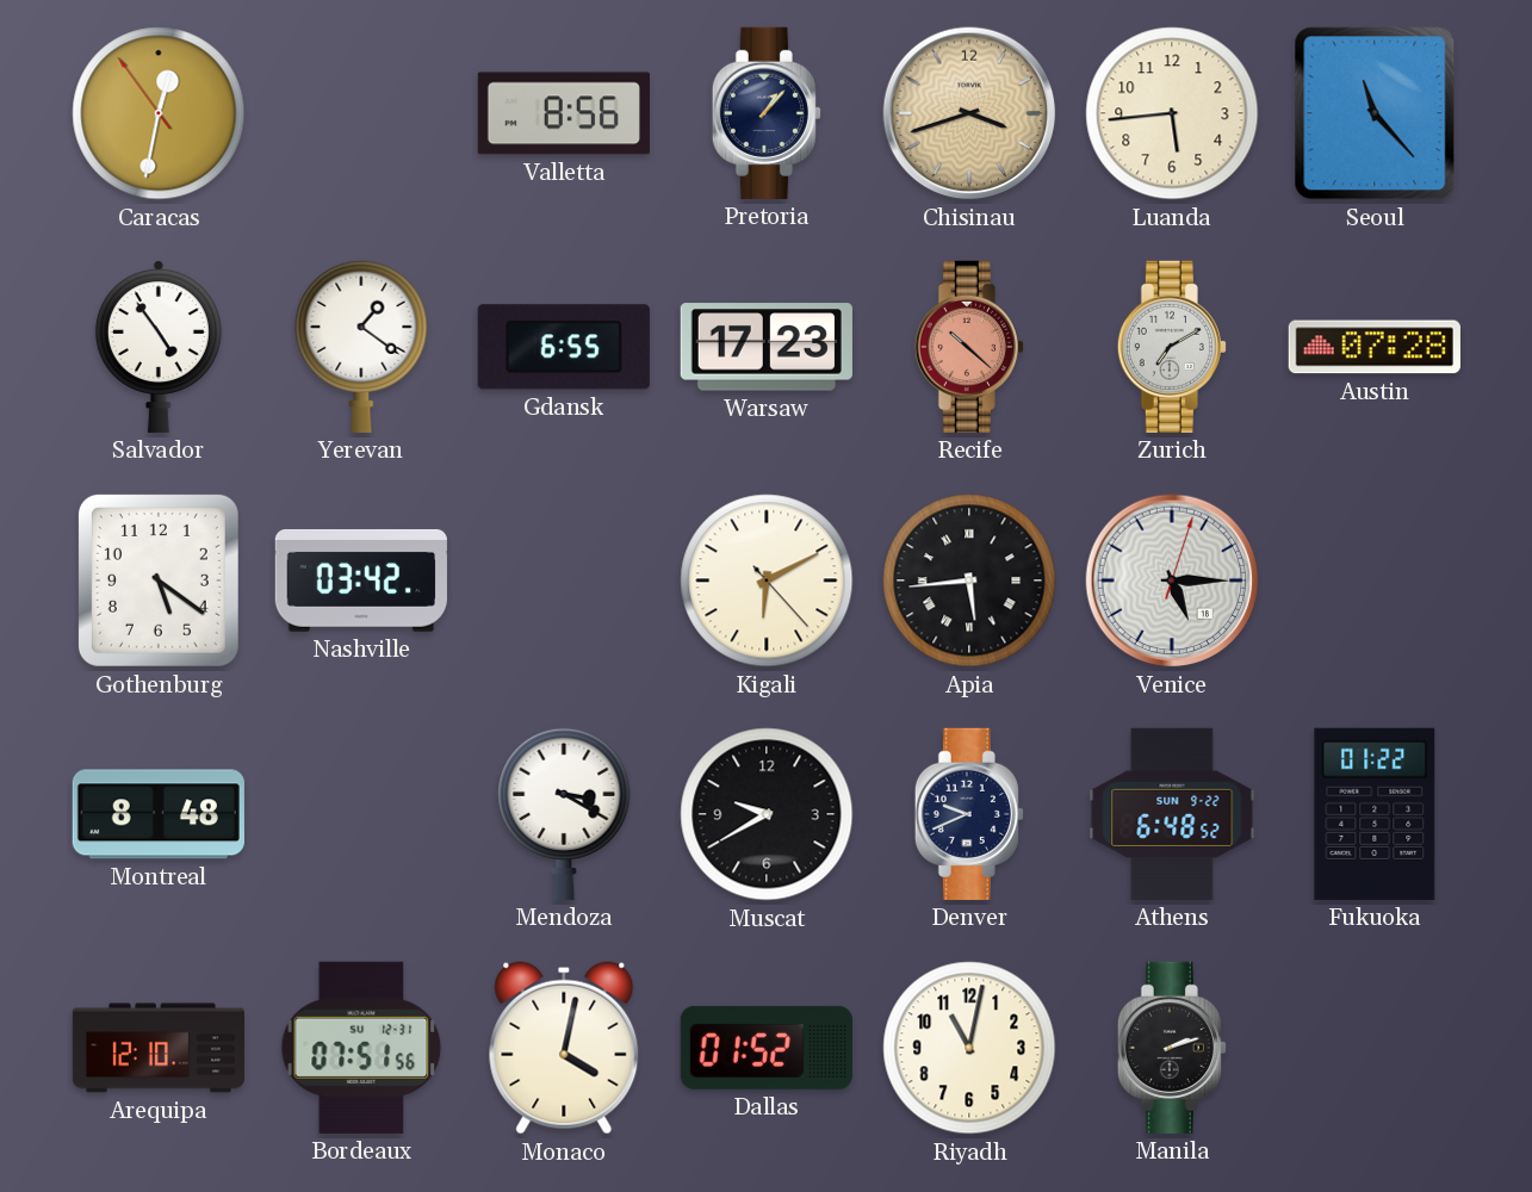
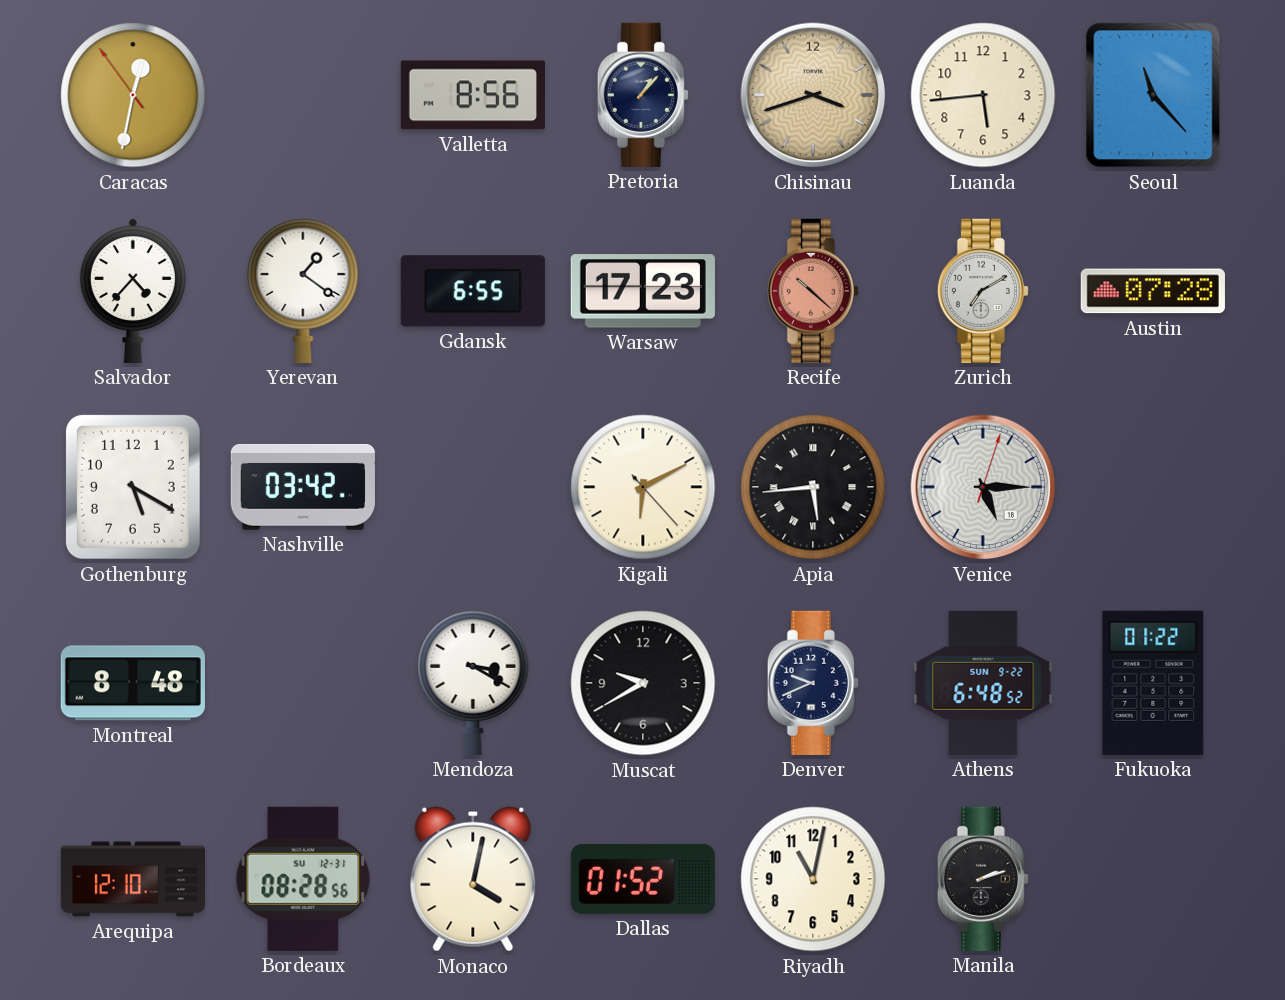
Salvador: 4:54 -> 4:37
Gothenburg: 5:21 -> 5:20
Bordeaux: 07:51 -> 08:28
